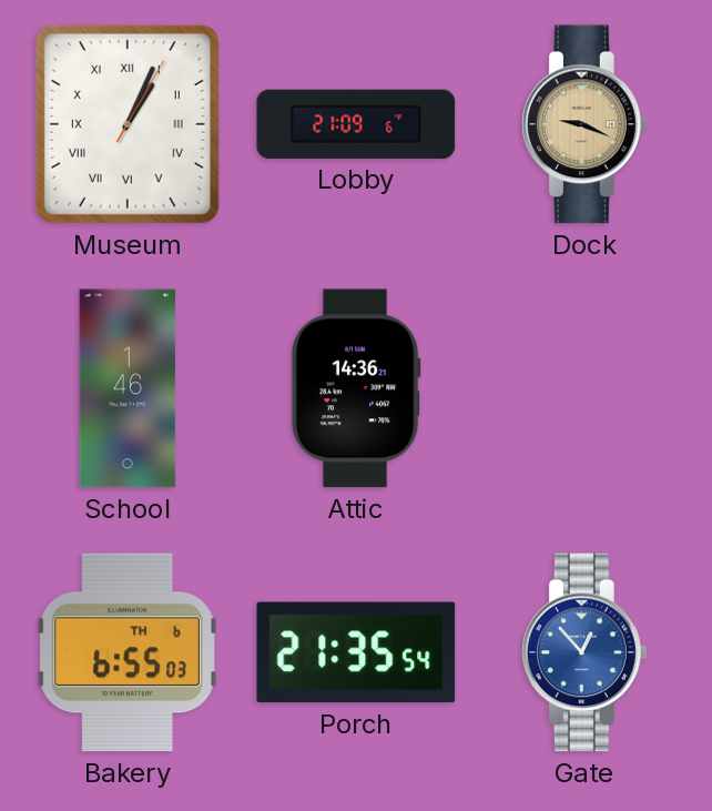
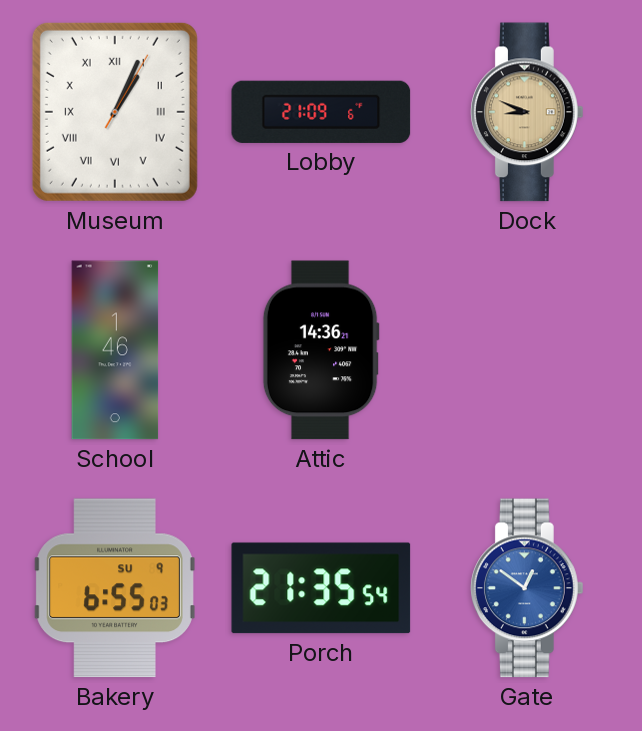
Dock: 9:19 -> 8:49
Bakery date: TH 6 -> SU 9
Gate: 12:53 -> 12:51
